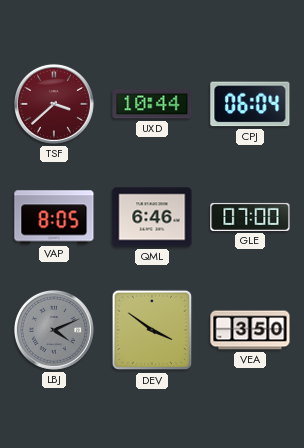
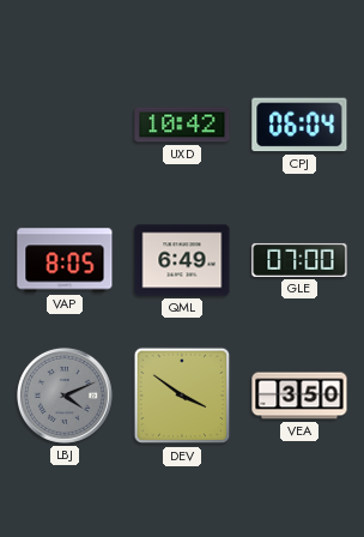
TSF: 3:38 -> none
UXD: 10:44 -> 10:42
QML: 6:46 -> 6:49
